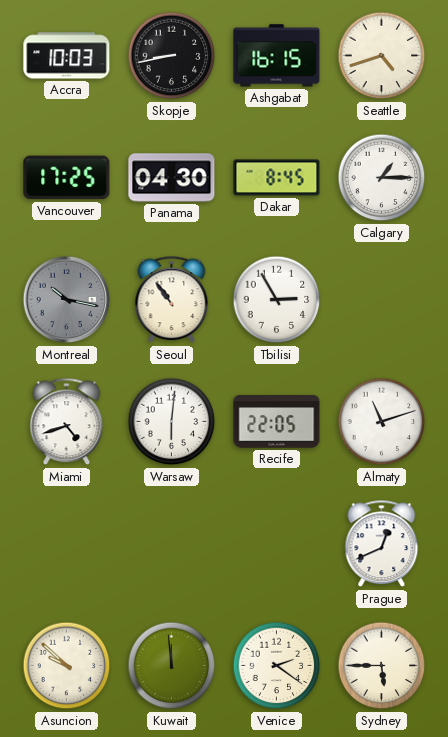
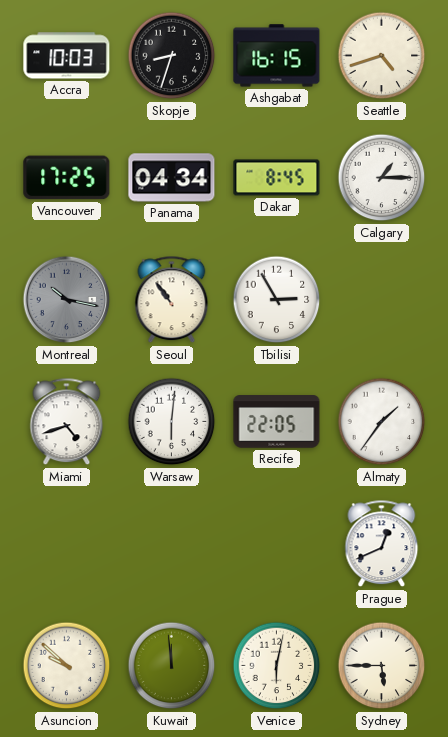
Skopje: 8:43 -> 8:33
Panama: 04:30 -> 04:34
Almaty: 11:12 -> 1:36
Venice: 2:21 -> 6:02
